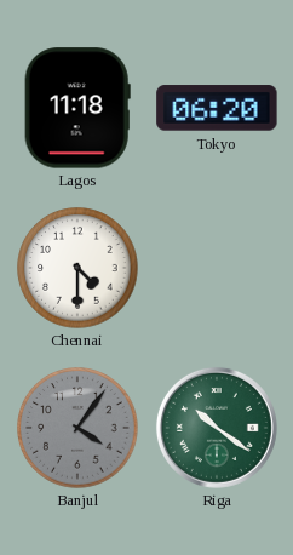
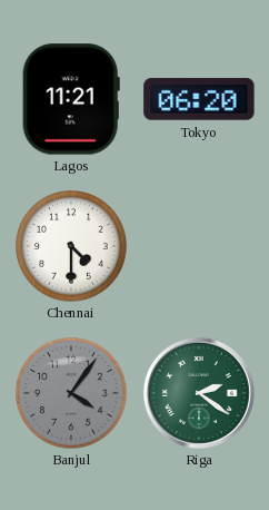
Lagos: 11:18 -> 11:21
Riga: 10:21 -> 2:21
